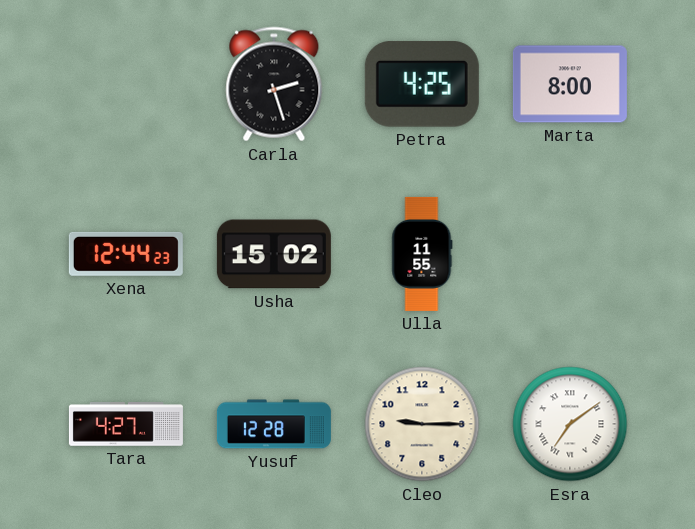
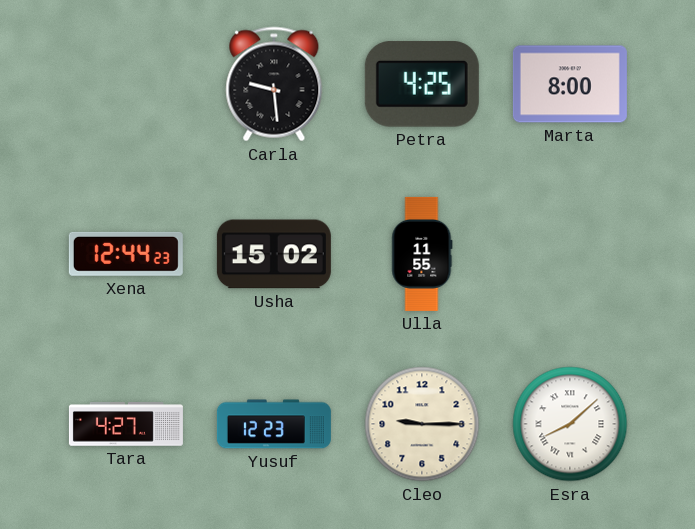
Carla: 2:27 -> 9:29
Yusuf: 12:28 -> 12:23
Esra: 7:09 -> 8:08
